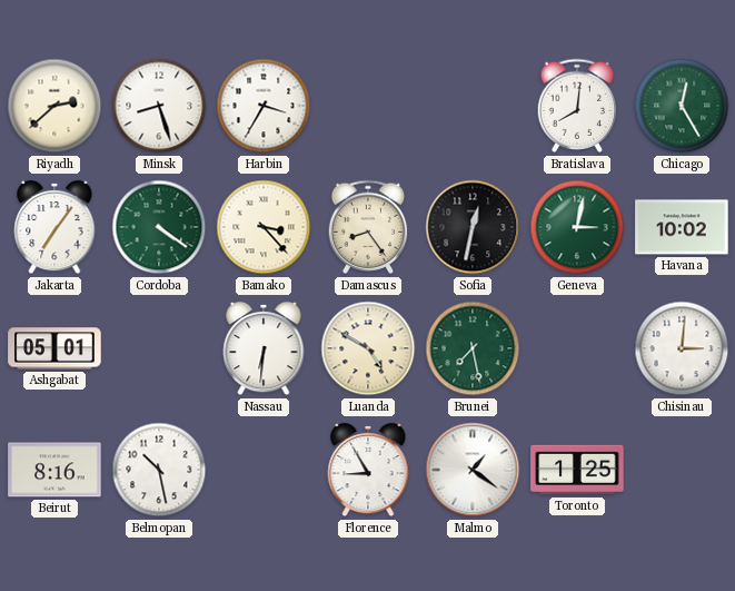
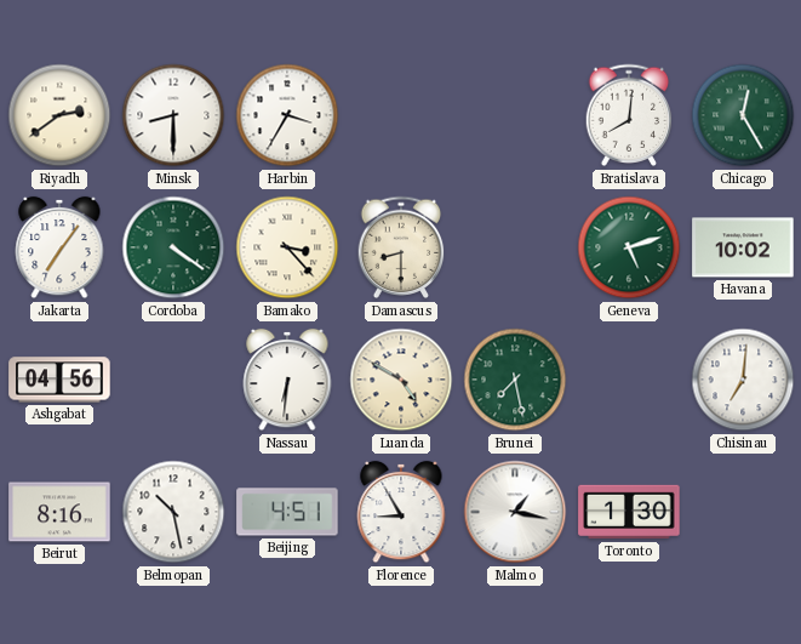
Riyadh: 2:38 -> 2:39
Minsk: 8:27 -> 8:30
Damascus: 8:24 -> 8:30
Sofia: 12:32 -> none
Geneva: 3:02 -> 5:12
Ashgabat: 05:01 -> 04:56
Chisinau: 3:01 -> 7:01
Beijing: none -> 4:51
Malmo: 1:21 -> 1:17
Toronto: 1:25 -> 1:30
